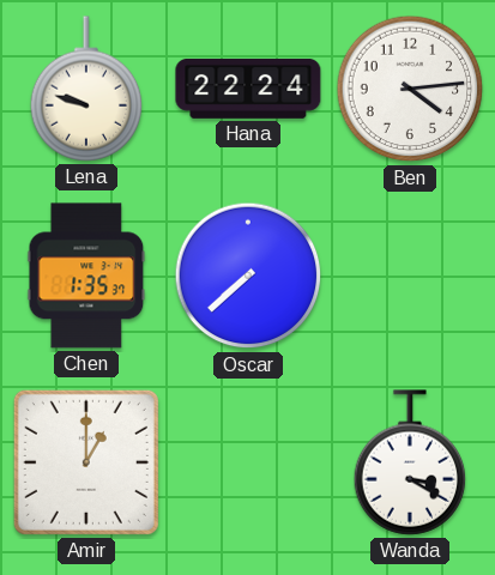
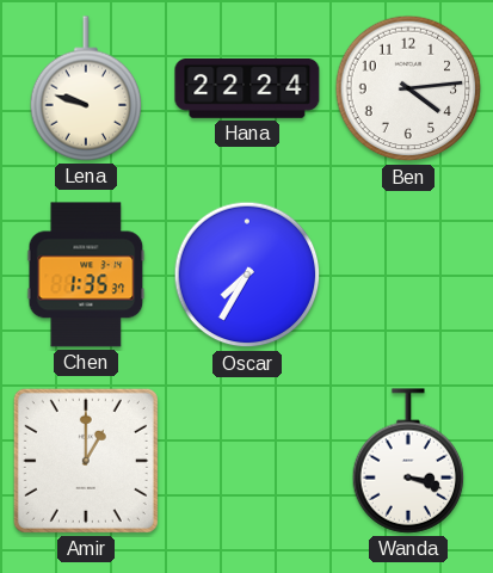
Oscar: 7:38 -> 7:35
Wanda: 3:20 -> 3:18
